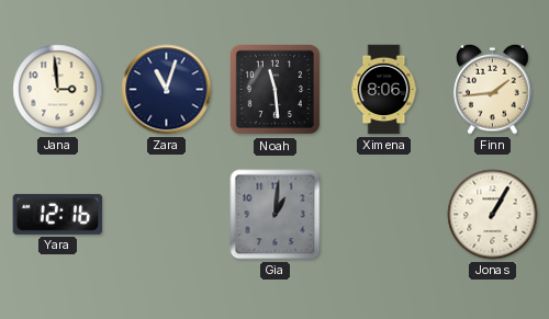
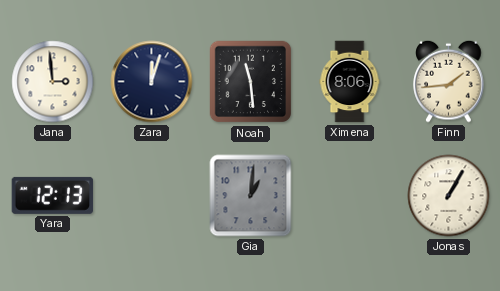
Zara: 11:03 -> 12:03
Yara: 12:16 -> 12:13
